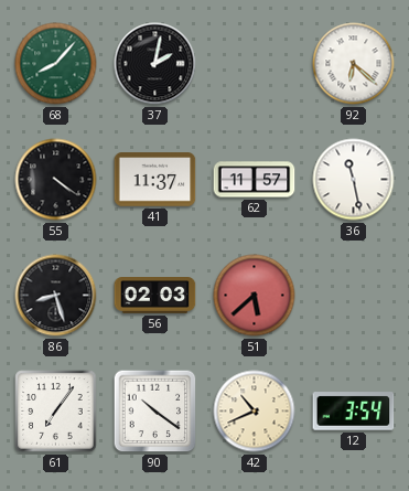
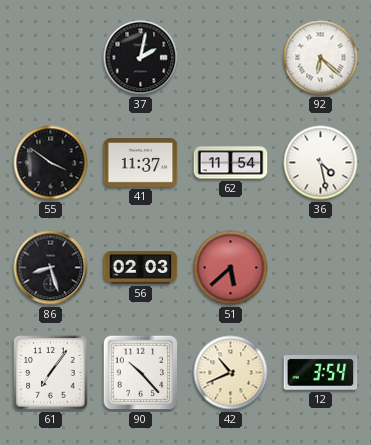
68: 8:07 -> none
55: 4:21 -> 3:51
62: 11:57 -> 11:54
36: 11:28 -> 4:28
90: 10:21 -> 10:23
